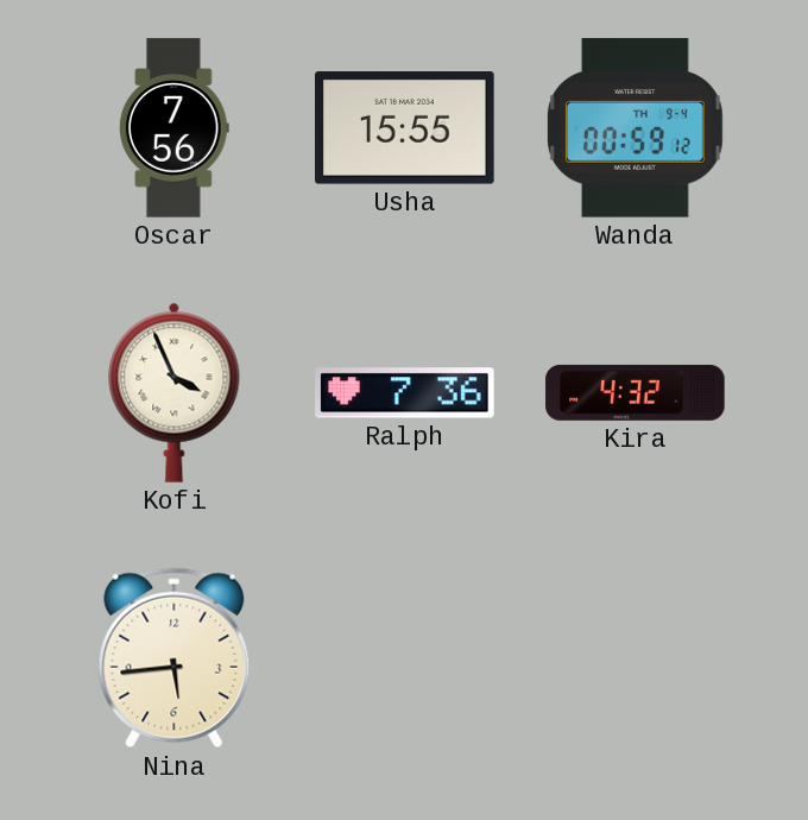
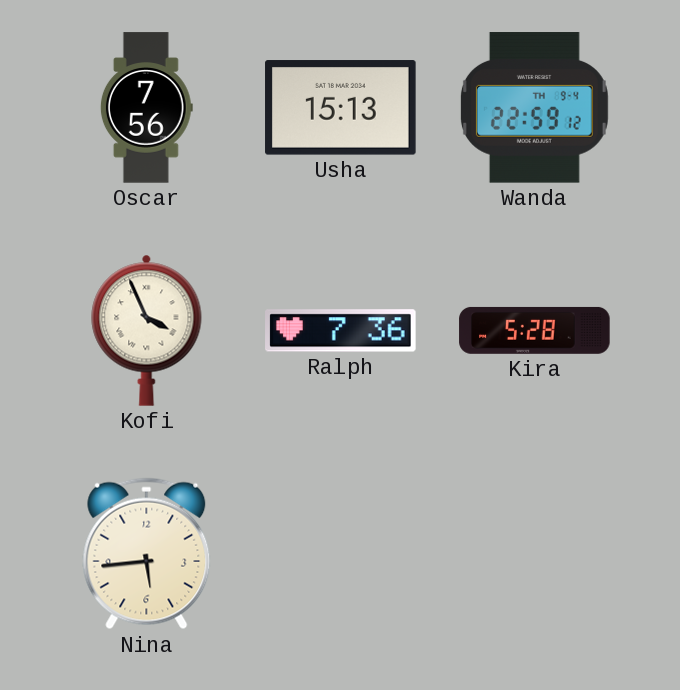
Usha: 15:55 -> 15:13
Wanda: 00:59 -> 22:59
Kira: 4:32 -> 5:28
